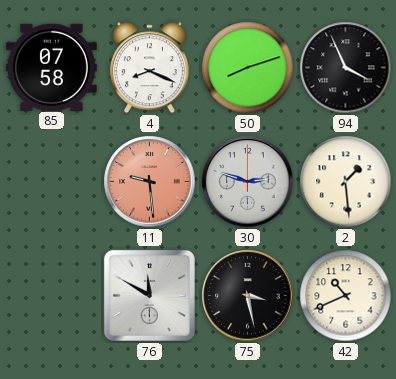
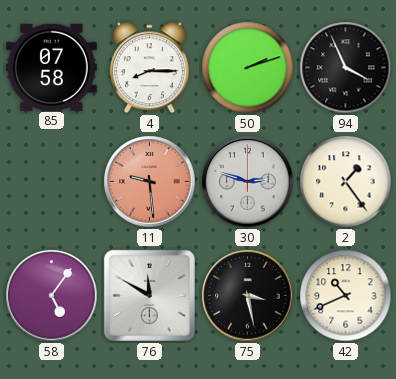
4: 8:19 -> 8:15
50: 8:12 -> 2:12
2: 1:29 -> 1:24
58: none -> 5:06
